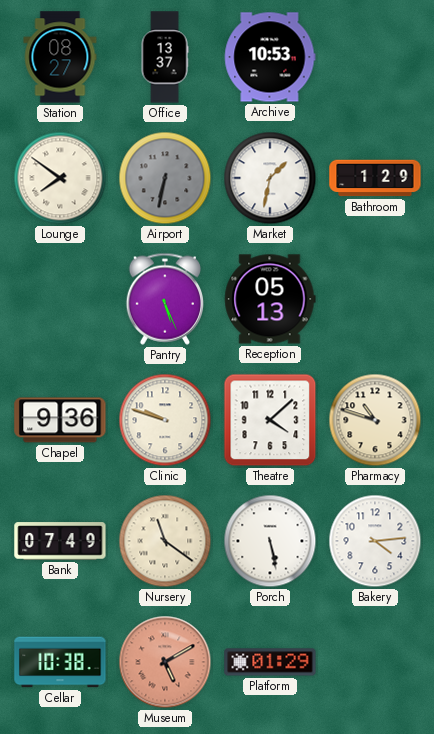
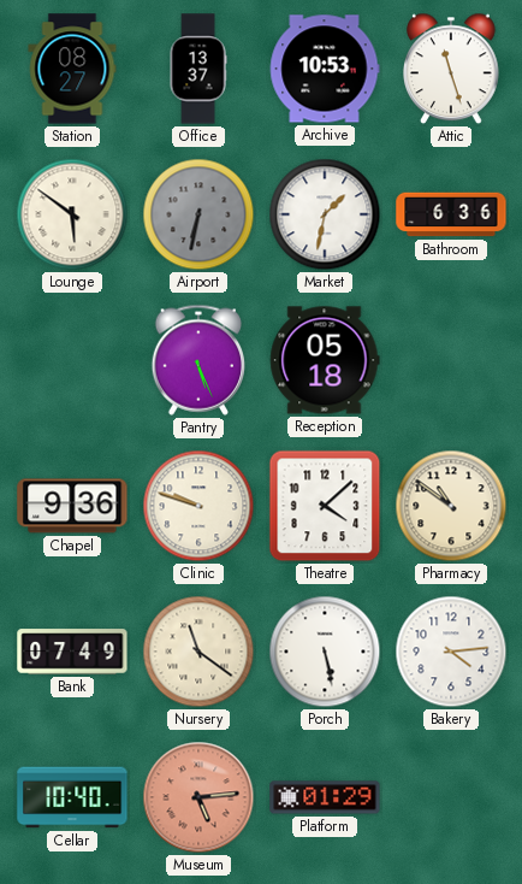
Attic: none -> 11:27
Lounge: 7:51 -> 5:51
Bathroom: 1:29 -> 6:36
Reception: 05:13 -> 05:18
Pharmacy: 10:48 -> 10:51
Cellar: 10:38 -> 10:40
Museum: 5:10 -> 5:14
